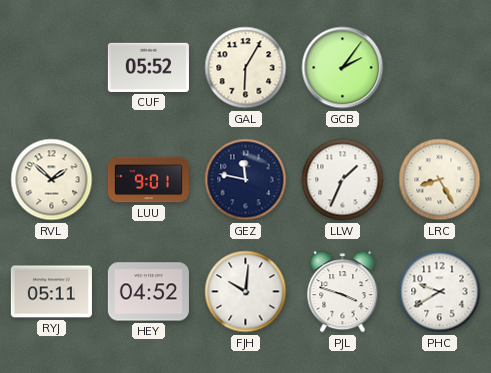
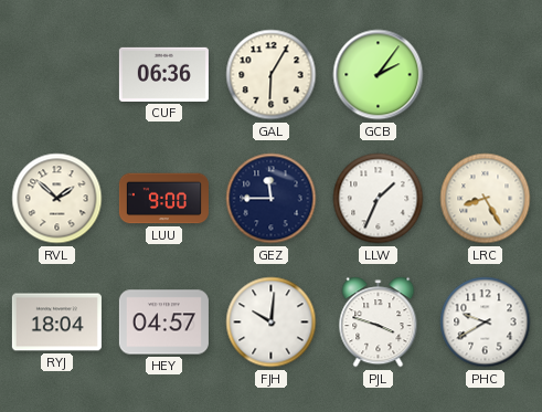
CUF: 05:52 -> 06:36
LUU: 9:01 -> 9:00
GEZ: 11:47 -> 11:45
RYJ: 05:11 -> 18:04
HEY: 04:52 -> 04:57
